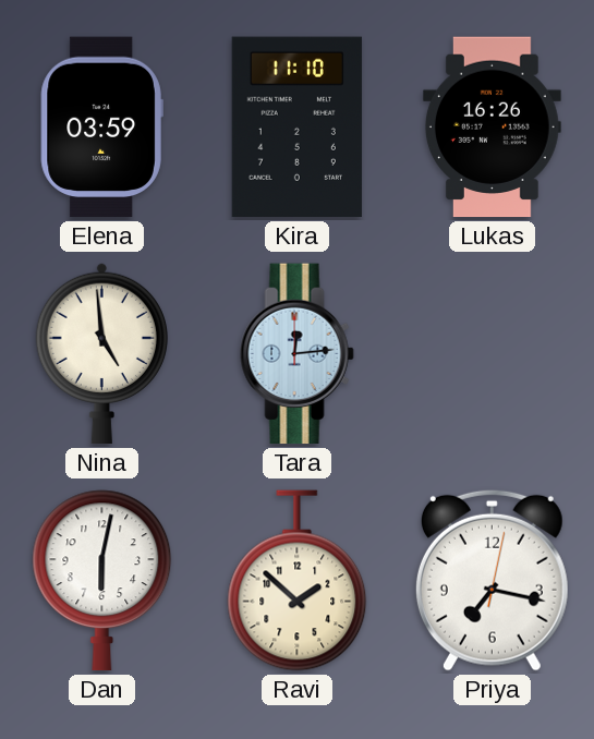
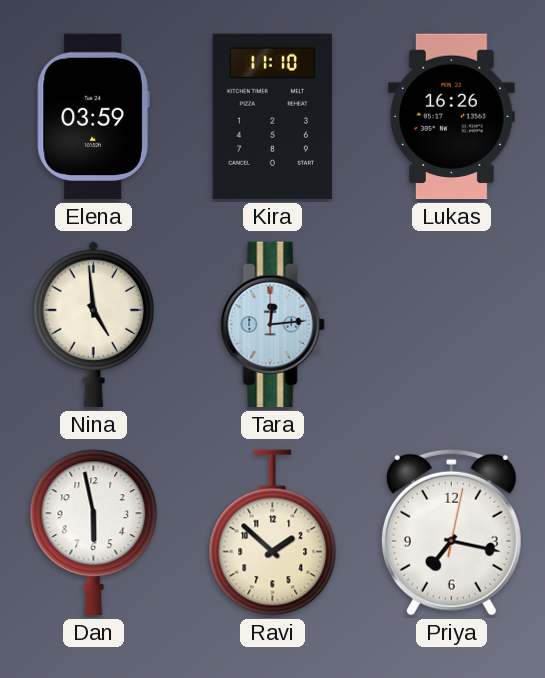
Dan: 6:02 -> 5:58
